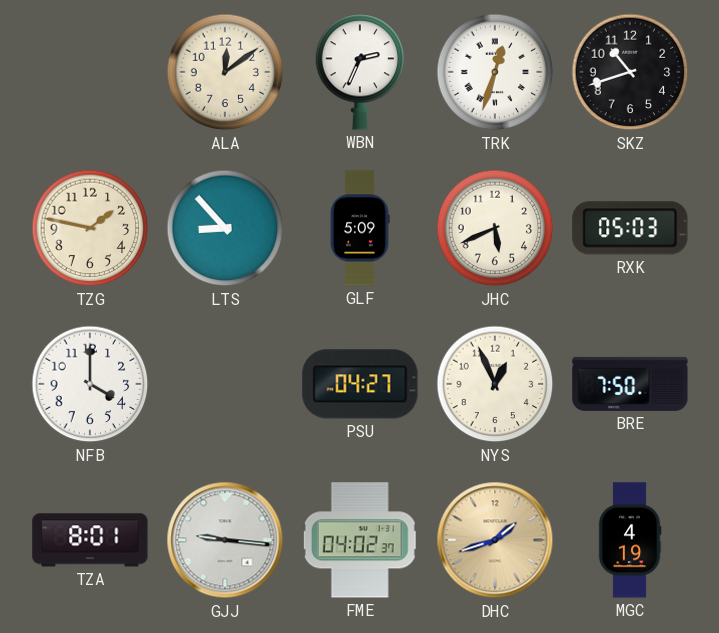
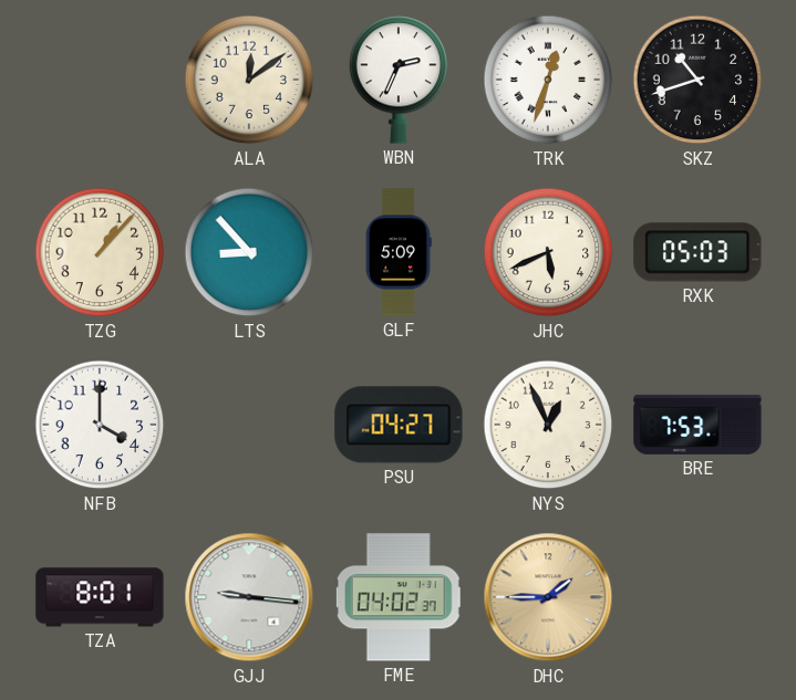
TZG: 1:47 -> 1:07
BRE: 7:50 -> 7:53
DHC: 1:42 -> 1:45
MGC: 4:19 -> none
